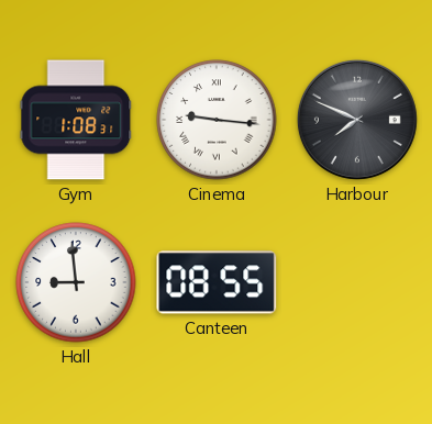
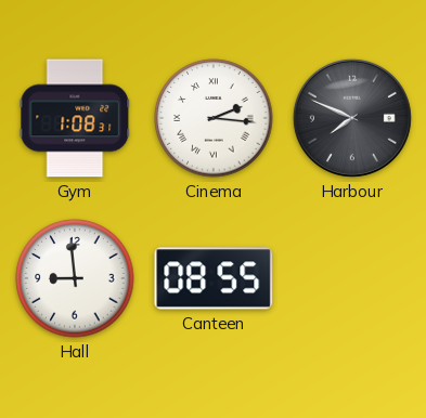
Cinema: 9:16 -> 2:16
